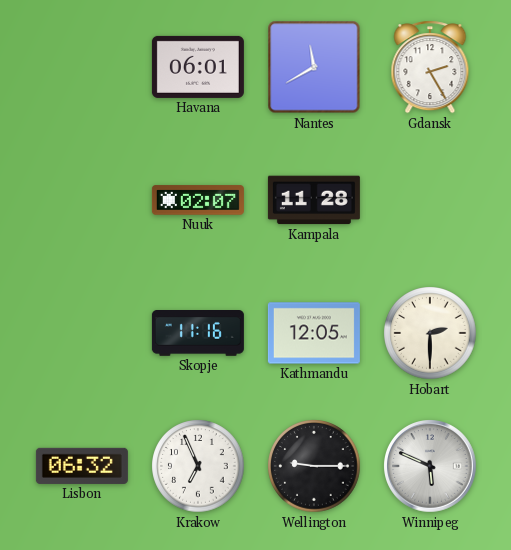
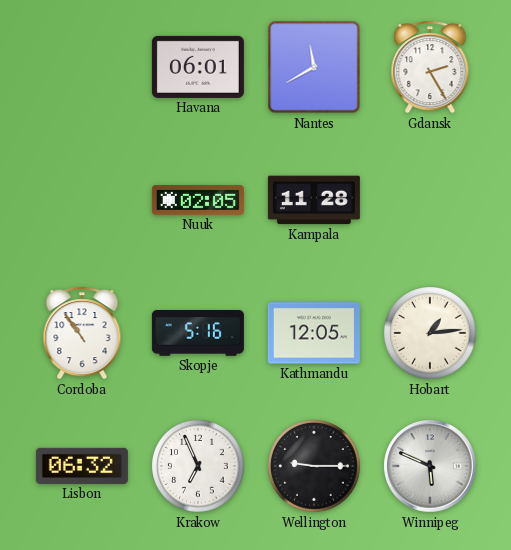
Nuuk: 02:07 -> 02:05
Cordoba: none -> 10:54
Skopje: 11:16 -> 5:16
Hobart: 2:30 -> 1:14
